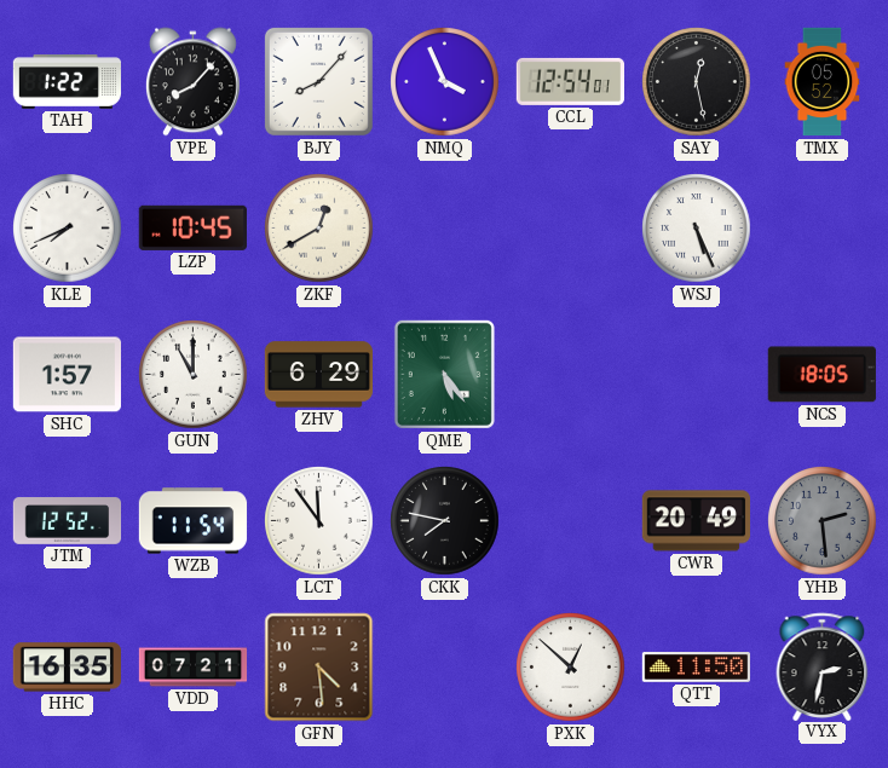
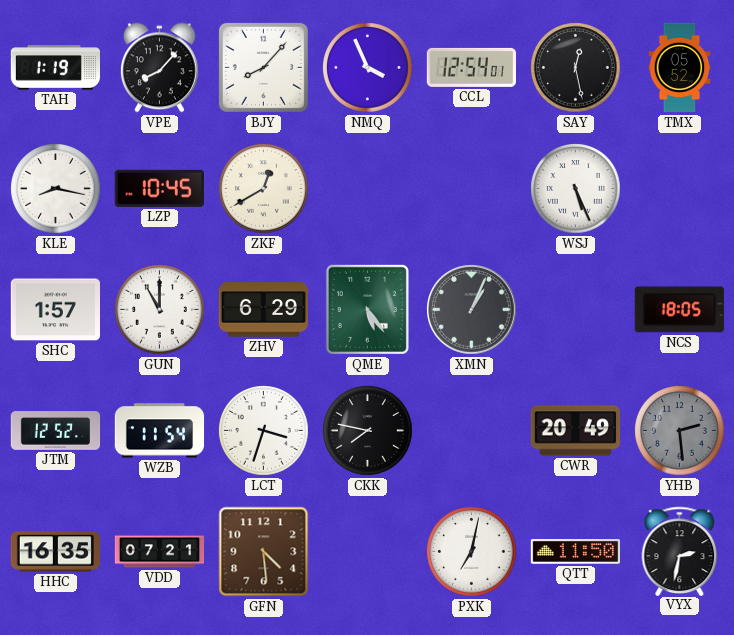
TAH: 1:22 -> 1:19
KLE: 7:41 -> 8:17
XMN: none -> 1:04
LCT: 11:54 -> 3:33
PXK: 12:52 -> 7:02
